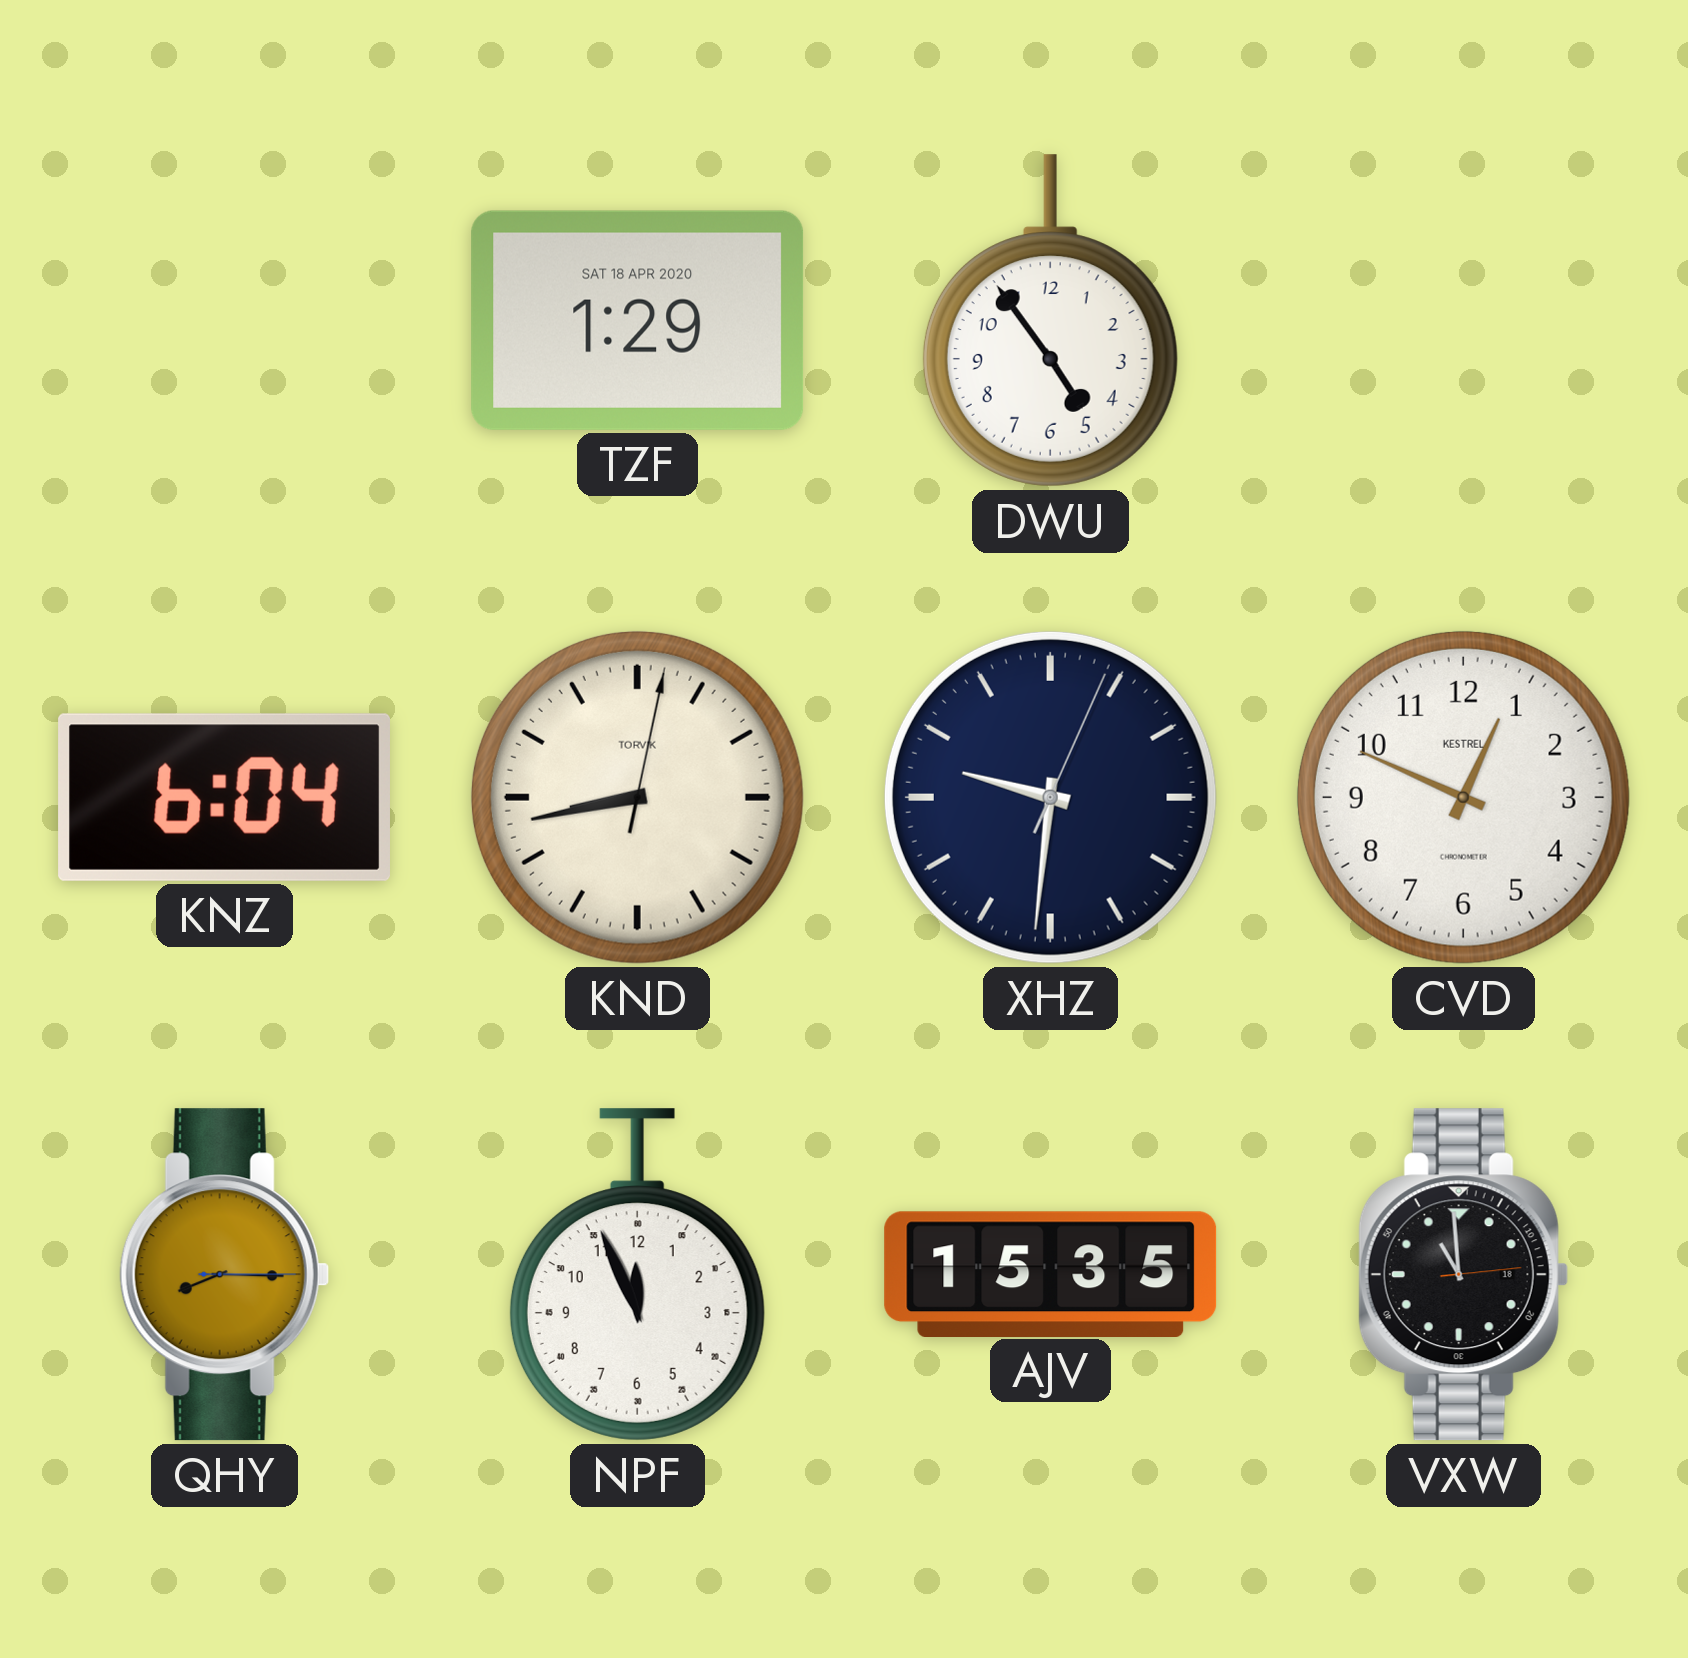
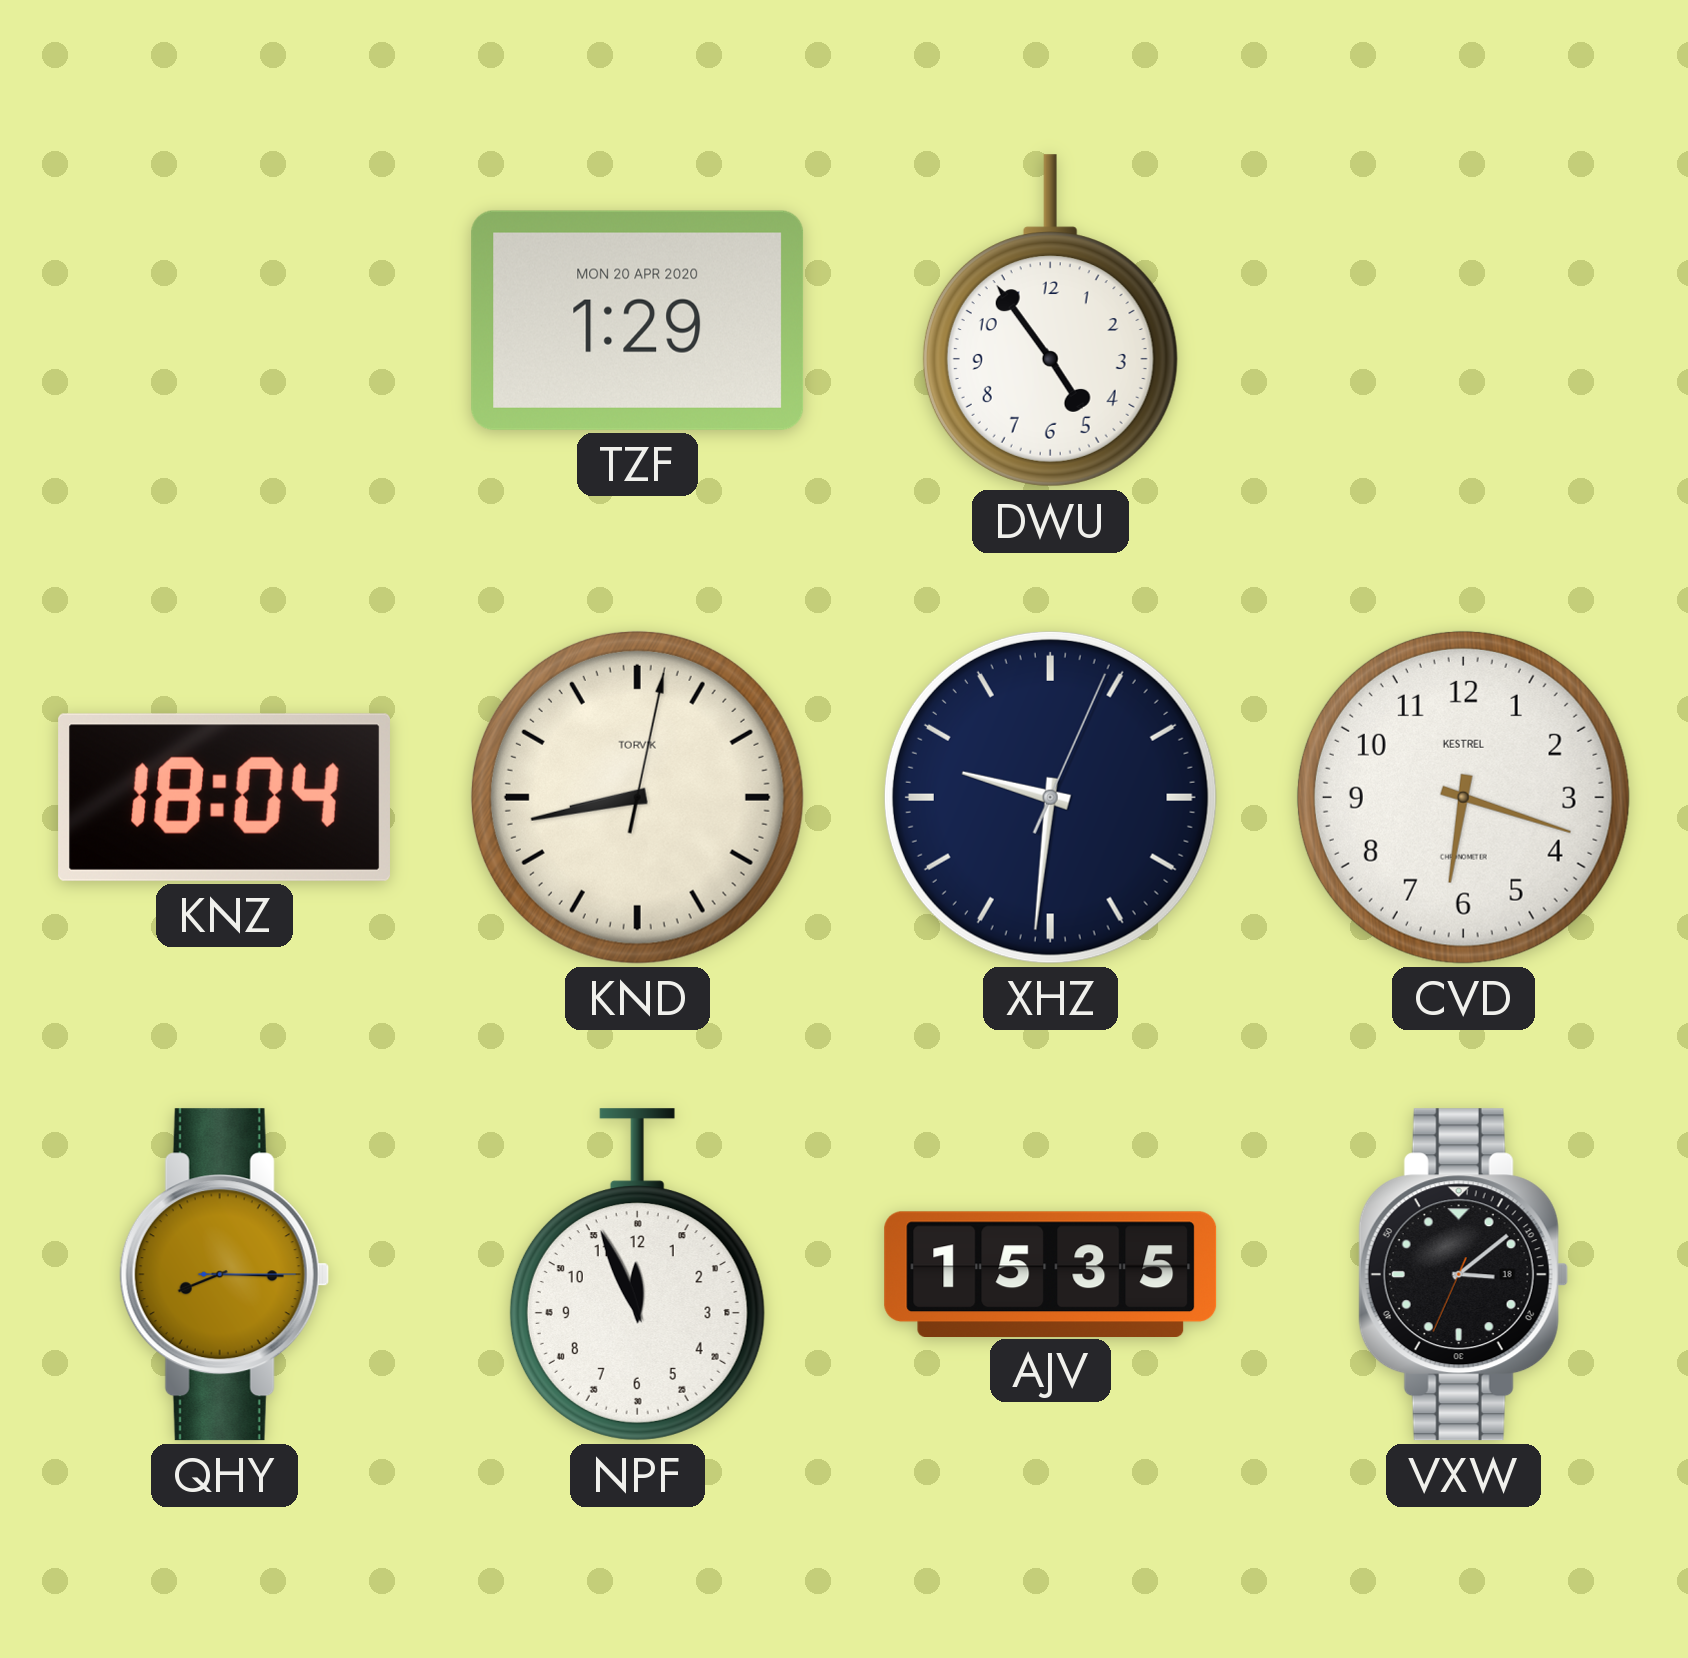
TZF date: SAT 18 APR 2020 -> MON 20 APR 2020
KNZ: 6:04 -> 18:04
CVD: 12:49 -> 6:18
VXW: 10:59 -> 3:08
